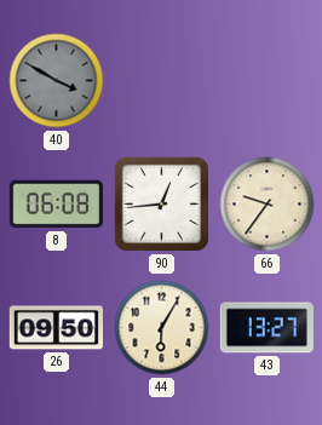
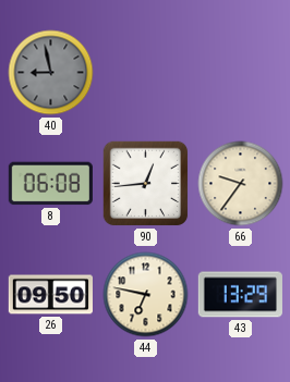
40: 3:50 -> 8:58
44: 6:05 -> 6:47
43: 13:27 -> 13:29
